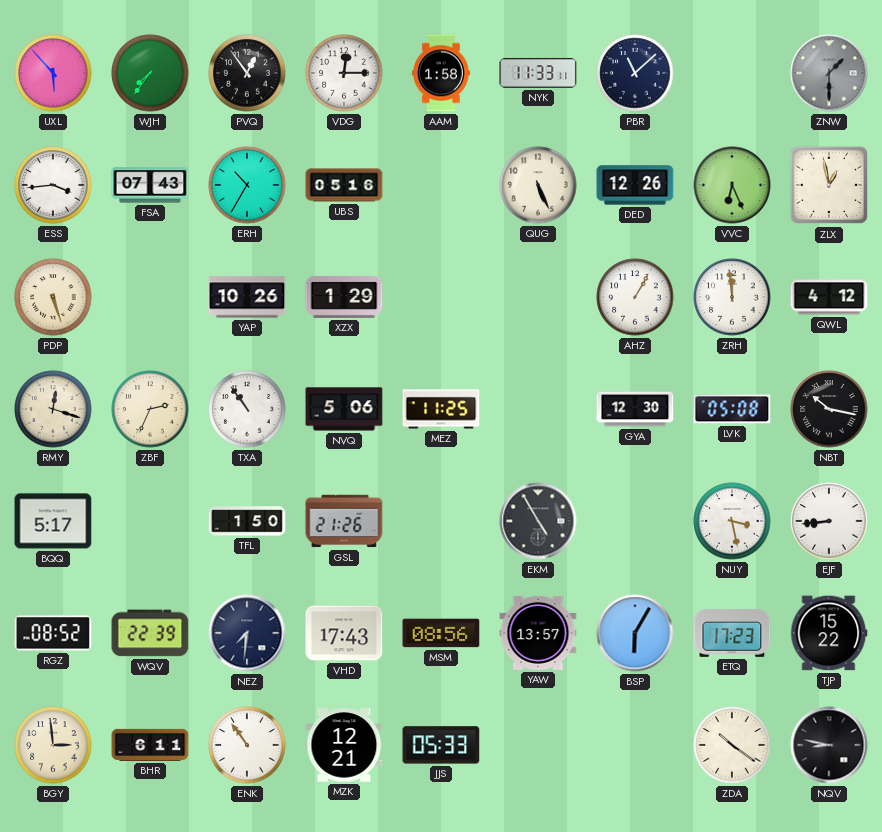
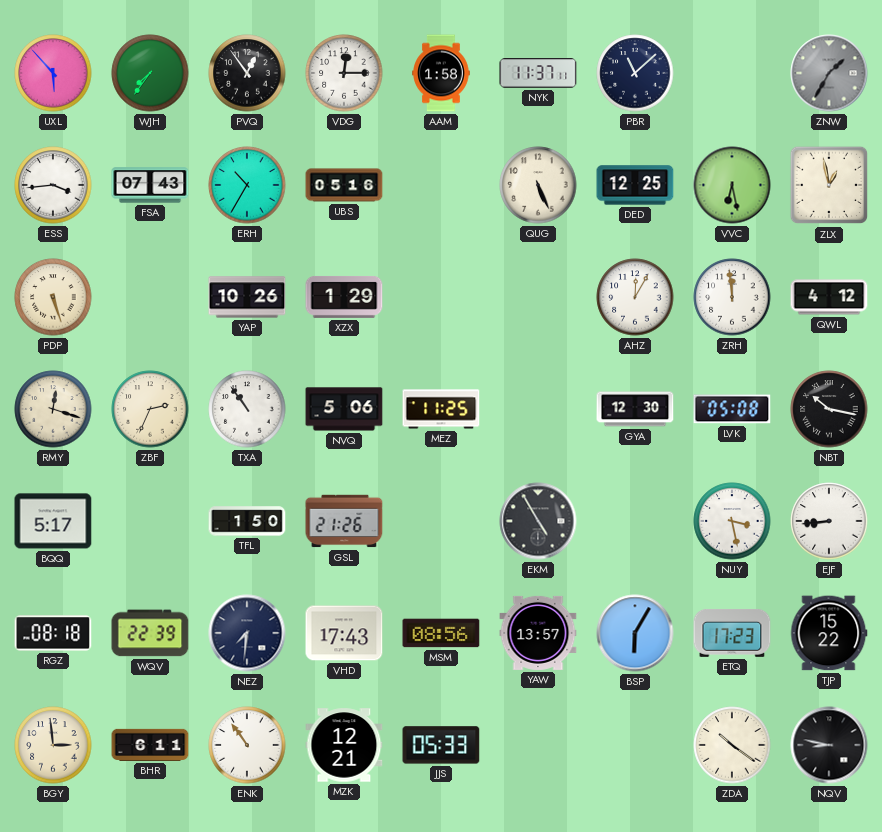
NYK: 11:33 -> 11:37
ZNW: 1:30 -> 1:35
DED: 12:26 -> 12:25
VVC: 6:26 -> 6:28
AHZ: 1:05 -> 12:05
RGZ: 08:52 -> 08:18
